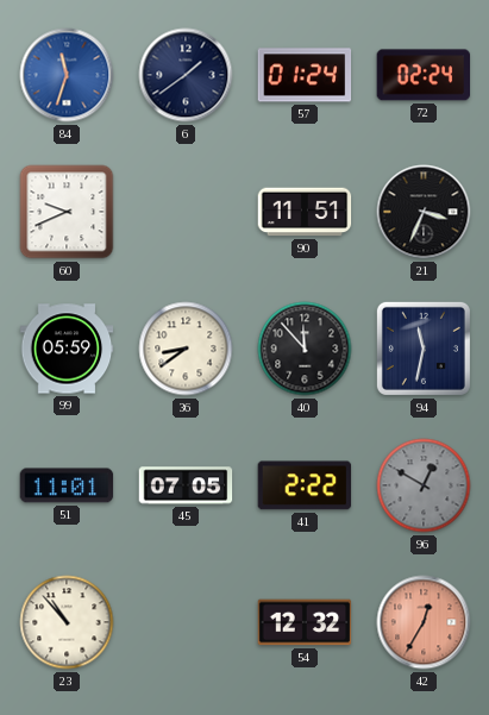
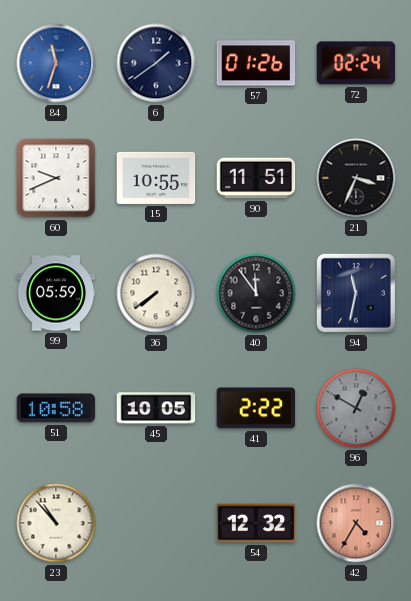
57: 01:24 -> 01:26
15: none -> 10:55
36: 8:39 -> 7:39
40: 11:53 -> 11:54
51: 11:01 -> 10:58
45: 07:05 -> 10:05
42: 12:35 -> 4:35
